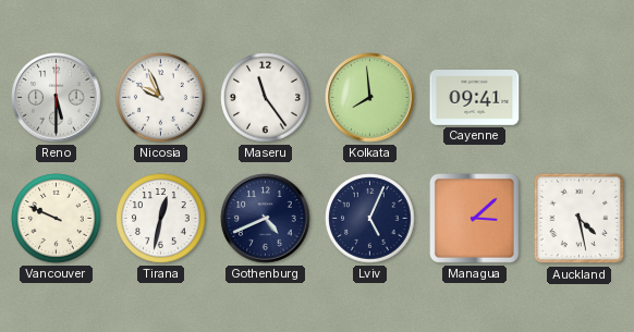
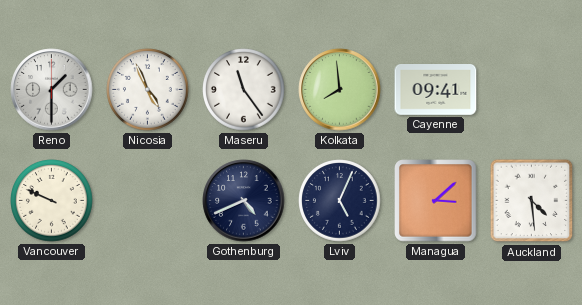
Reno: 5:30 -> 1:30
Nicosia: 9:56 -> 4:56
Tirana: 12:32 -> none
Auckland: 4:28 -> 4:29
